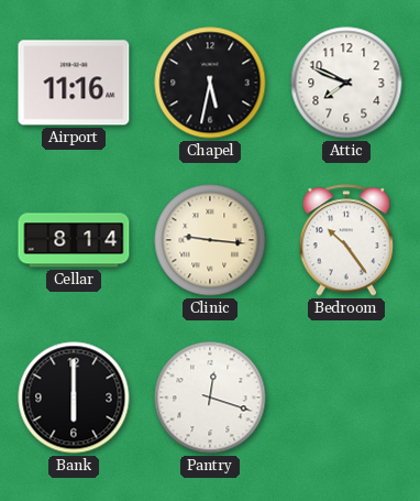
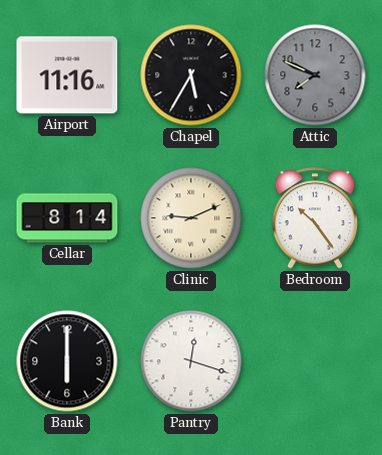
Chapel: 5:32 -> 5:35
Attic dial: white -> grey
Clinic: 9:16 -> 9:11
